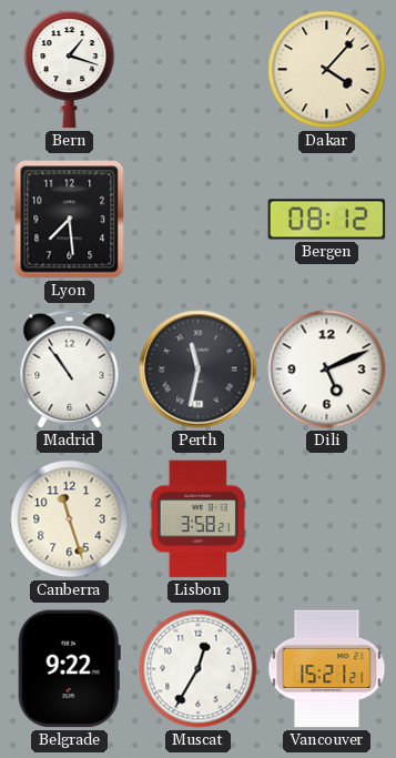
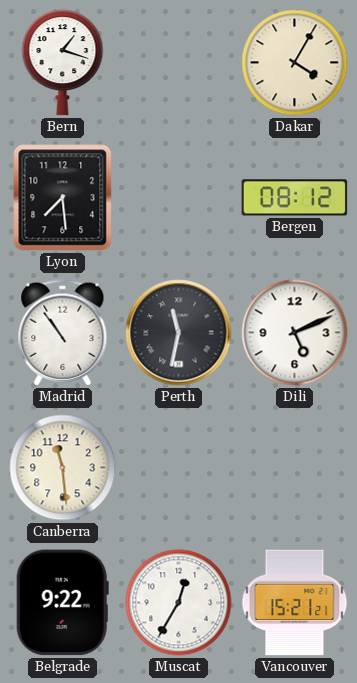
Dakar: 4:07 -> 4:05
Canberra: 11:27 -> 11:29
Lisbon: 3:58 -> none
